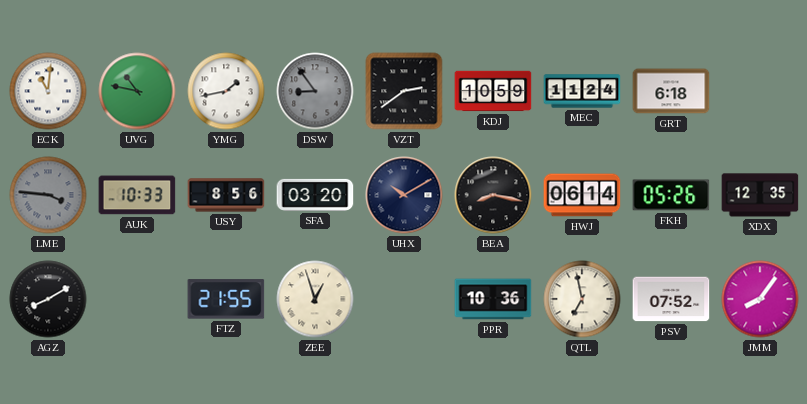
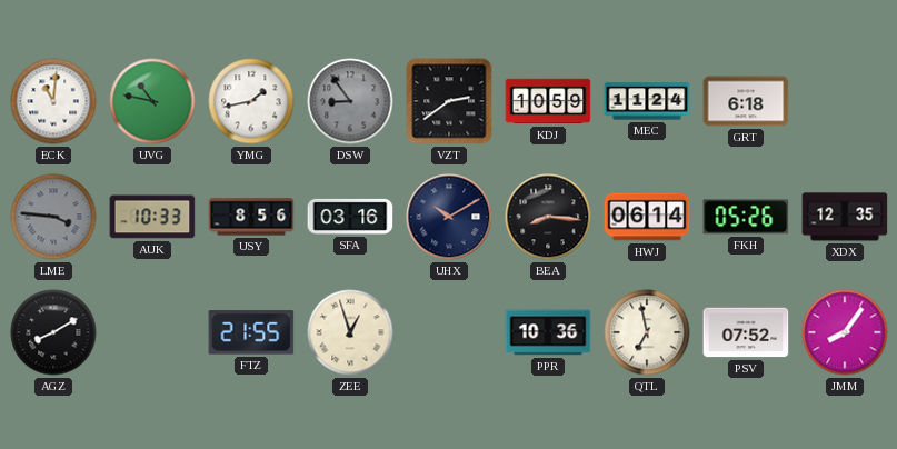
SFA: 03:20 -> 03:16
BEA: 8:17 -> 8:16
